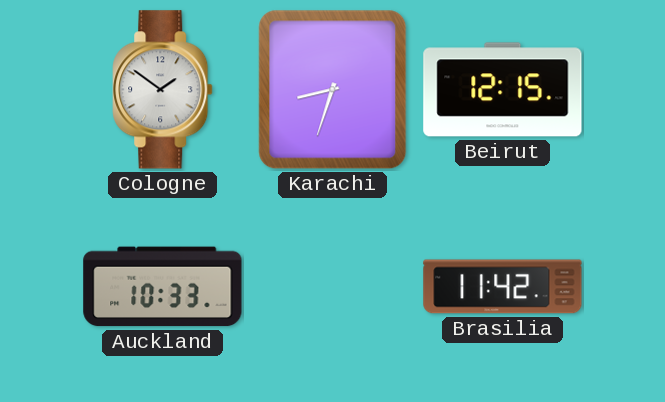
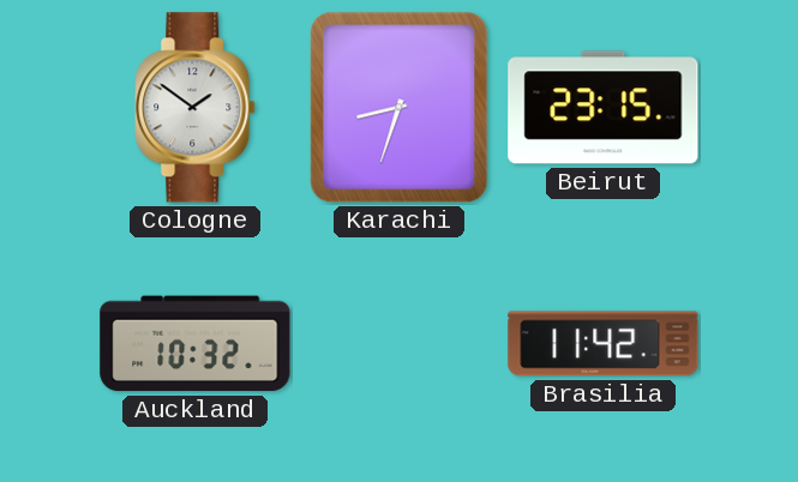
Beirut: 12:15 -> 23:15
Auckland: 10:33 -> 10:32
